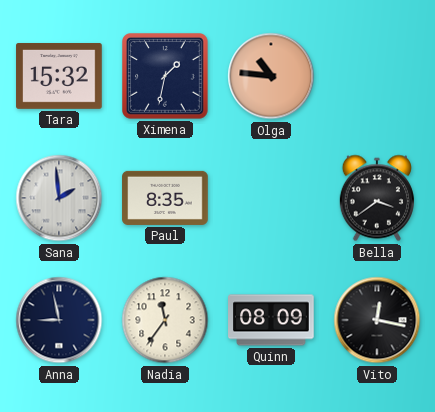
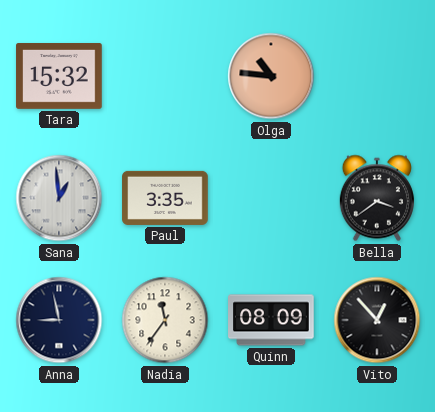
Ximena: 1:32 -> none
Sana: 1:59 -> 12:59
Paul: 8:35 -> 3:35
Vito: 12:17 -> 12:53
